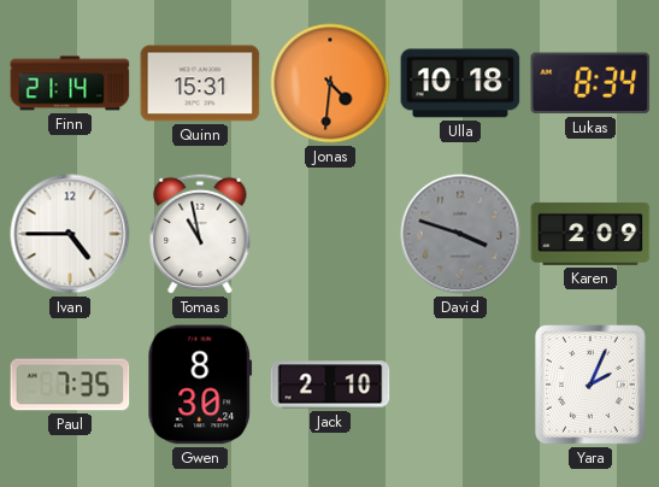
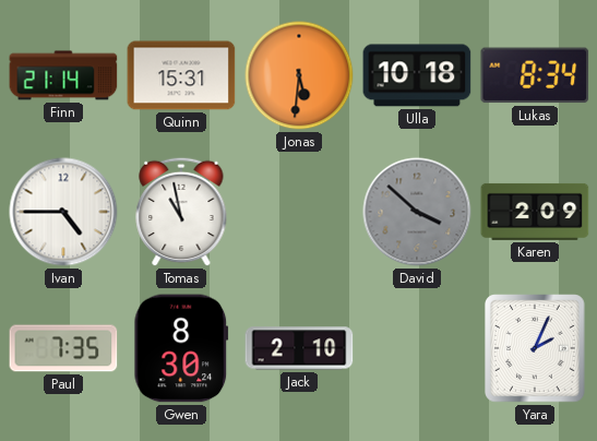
Jonas: 4:31 -> 5:31
David: 3:48 -> 3:52
